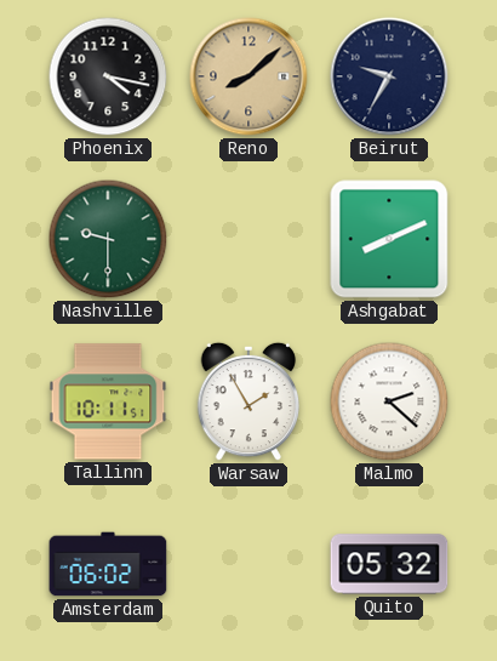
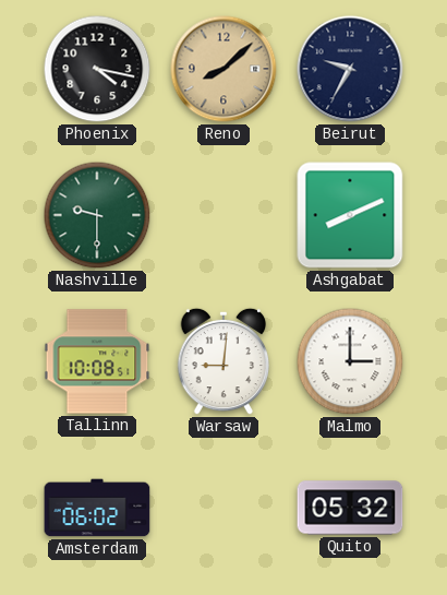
Tallinn: 10:11 -> 10:08
Warsaw: 1:55 -> 9:01
Malmo: 2:22 -> 3:00
